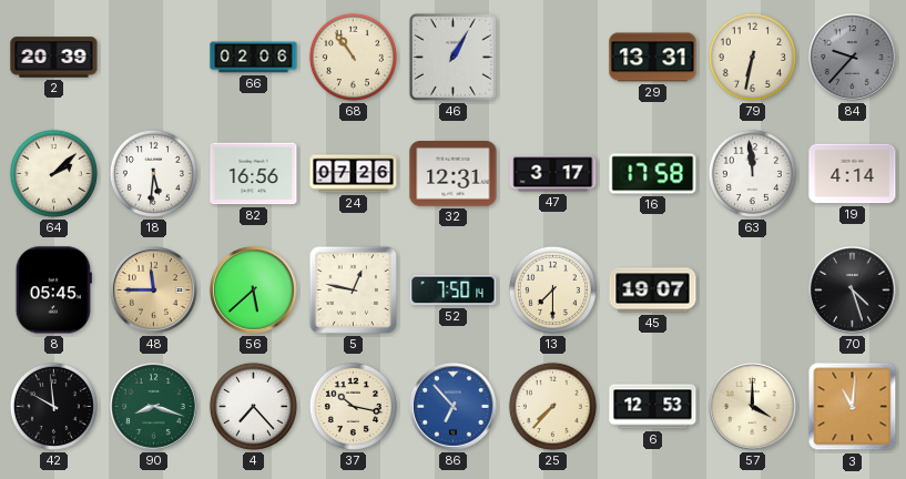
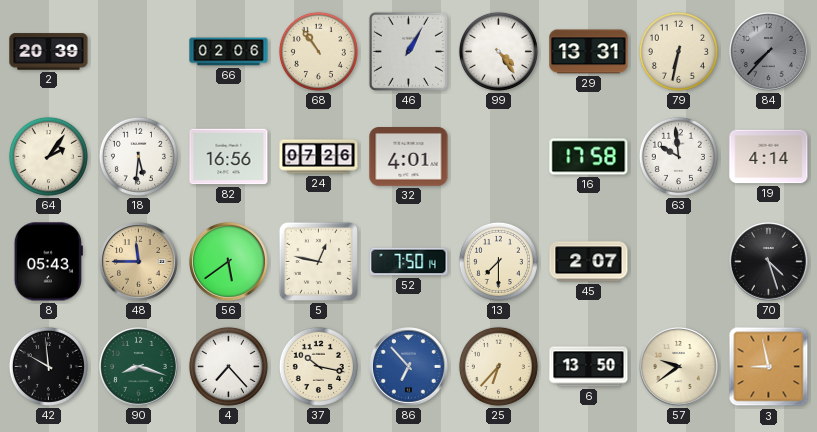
99: none -> 4:24
84: 9:37 -> 7:37
64: 2:08 -> 2:06
32: 12:31 -> 4:01
47: 3:17 -> none
63: 11:59 -> 9:59
8: 05:45 -> 05:43
56: 5:38 -> 5:39
45: 19:07 -> 2:07
25: 7:37 -> 6:37
6: 12:53 -> 13:50
57: 4:00 -> 9:39
3: 11:01 -> 8:58
